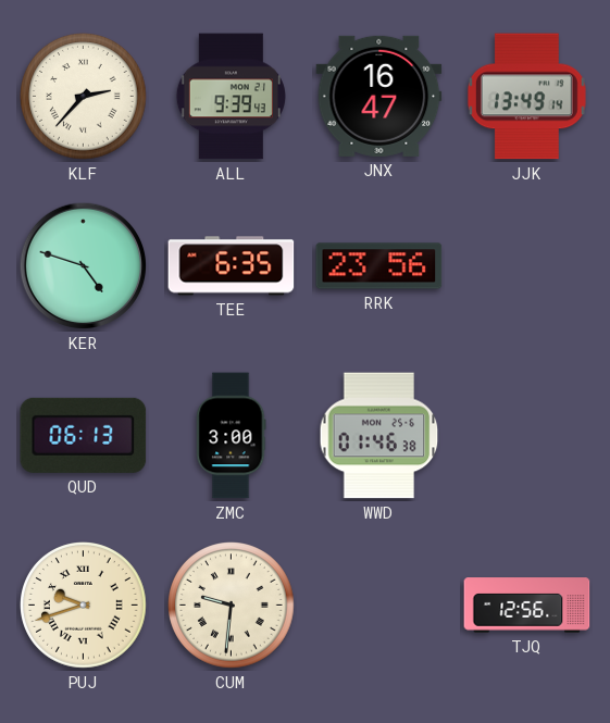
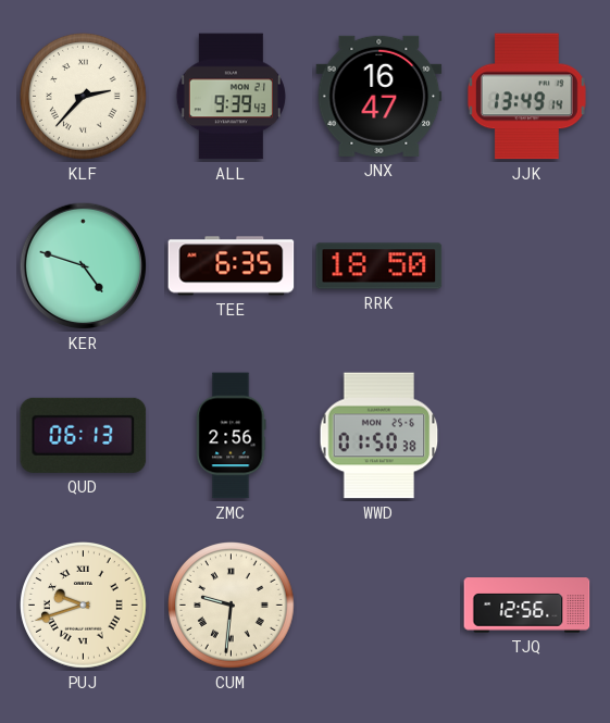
RRK: 23:56 -> 18:50
ZMC: 3:00 -> 2:56
WWD: 01:46 -> 01:50
